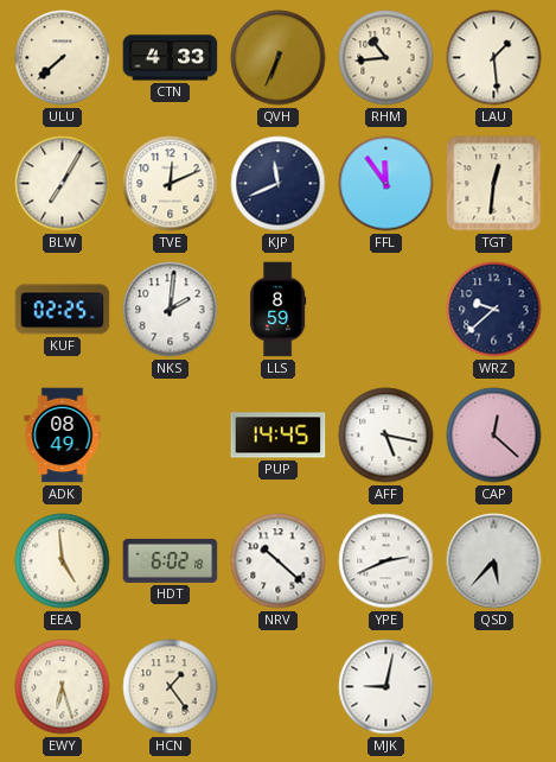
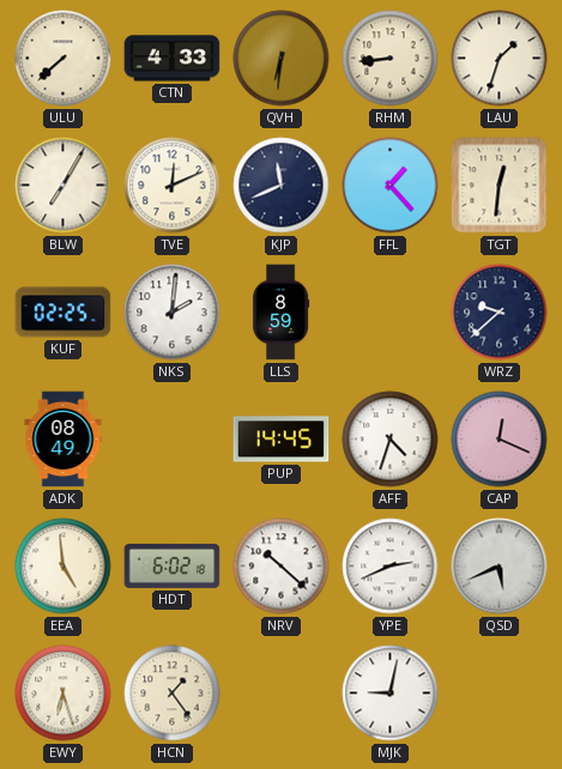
QVH: 6:34 -> 6:31
RHM: 10:44 -> 8:44
LAU: 1:29 -> 1:33
FFL: 11:54 -> 1:23
AFF: 5:17 -> 4:33
CAP: 12:22 -> 12:19
QSD: 5:37 -> 5:41
